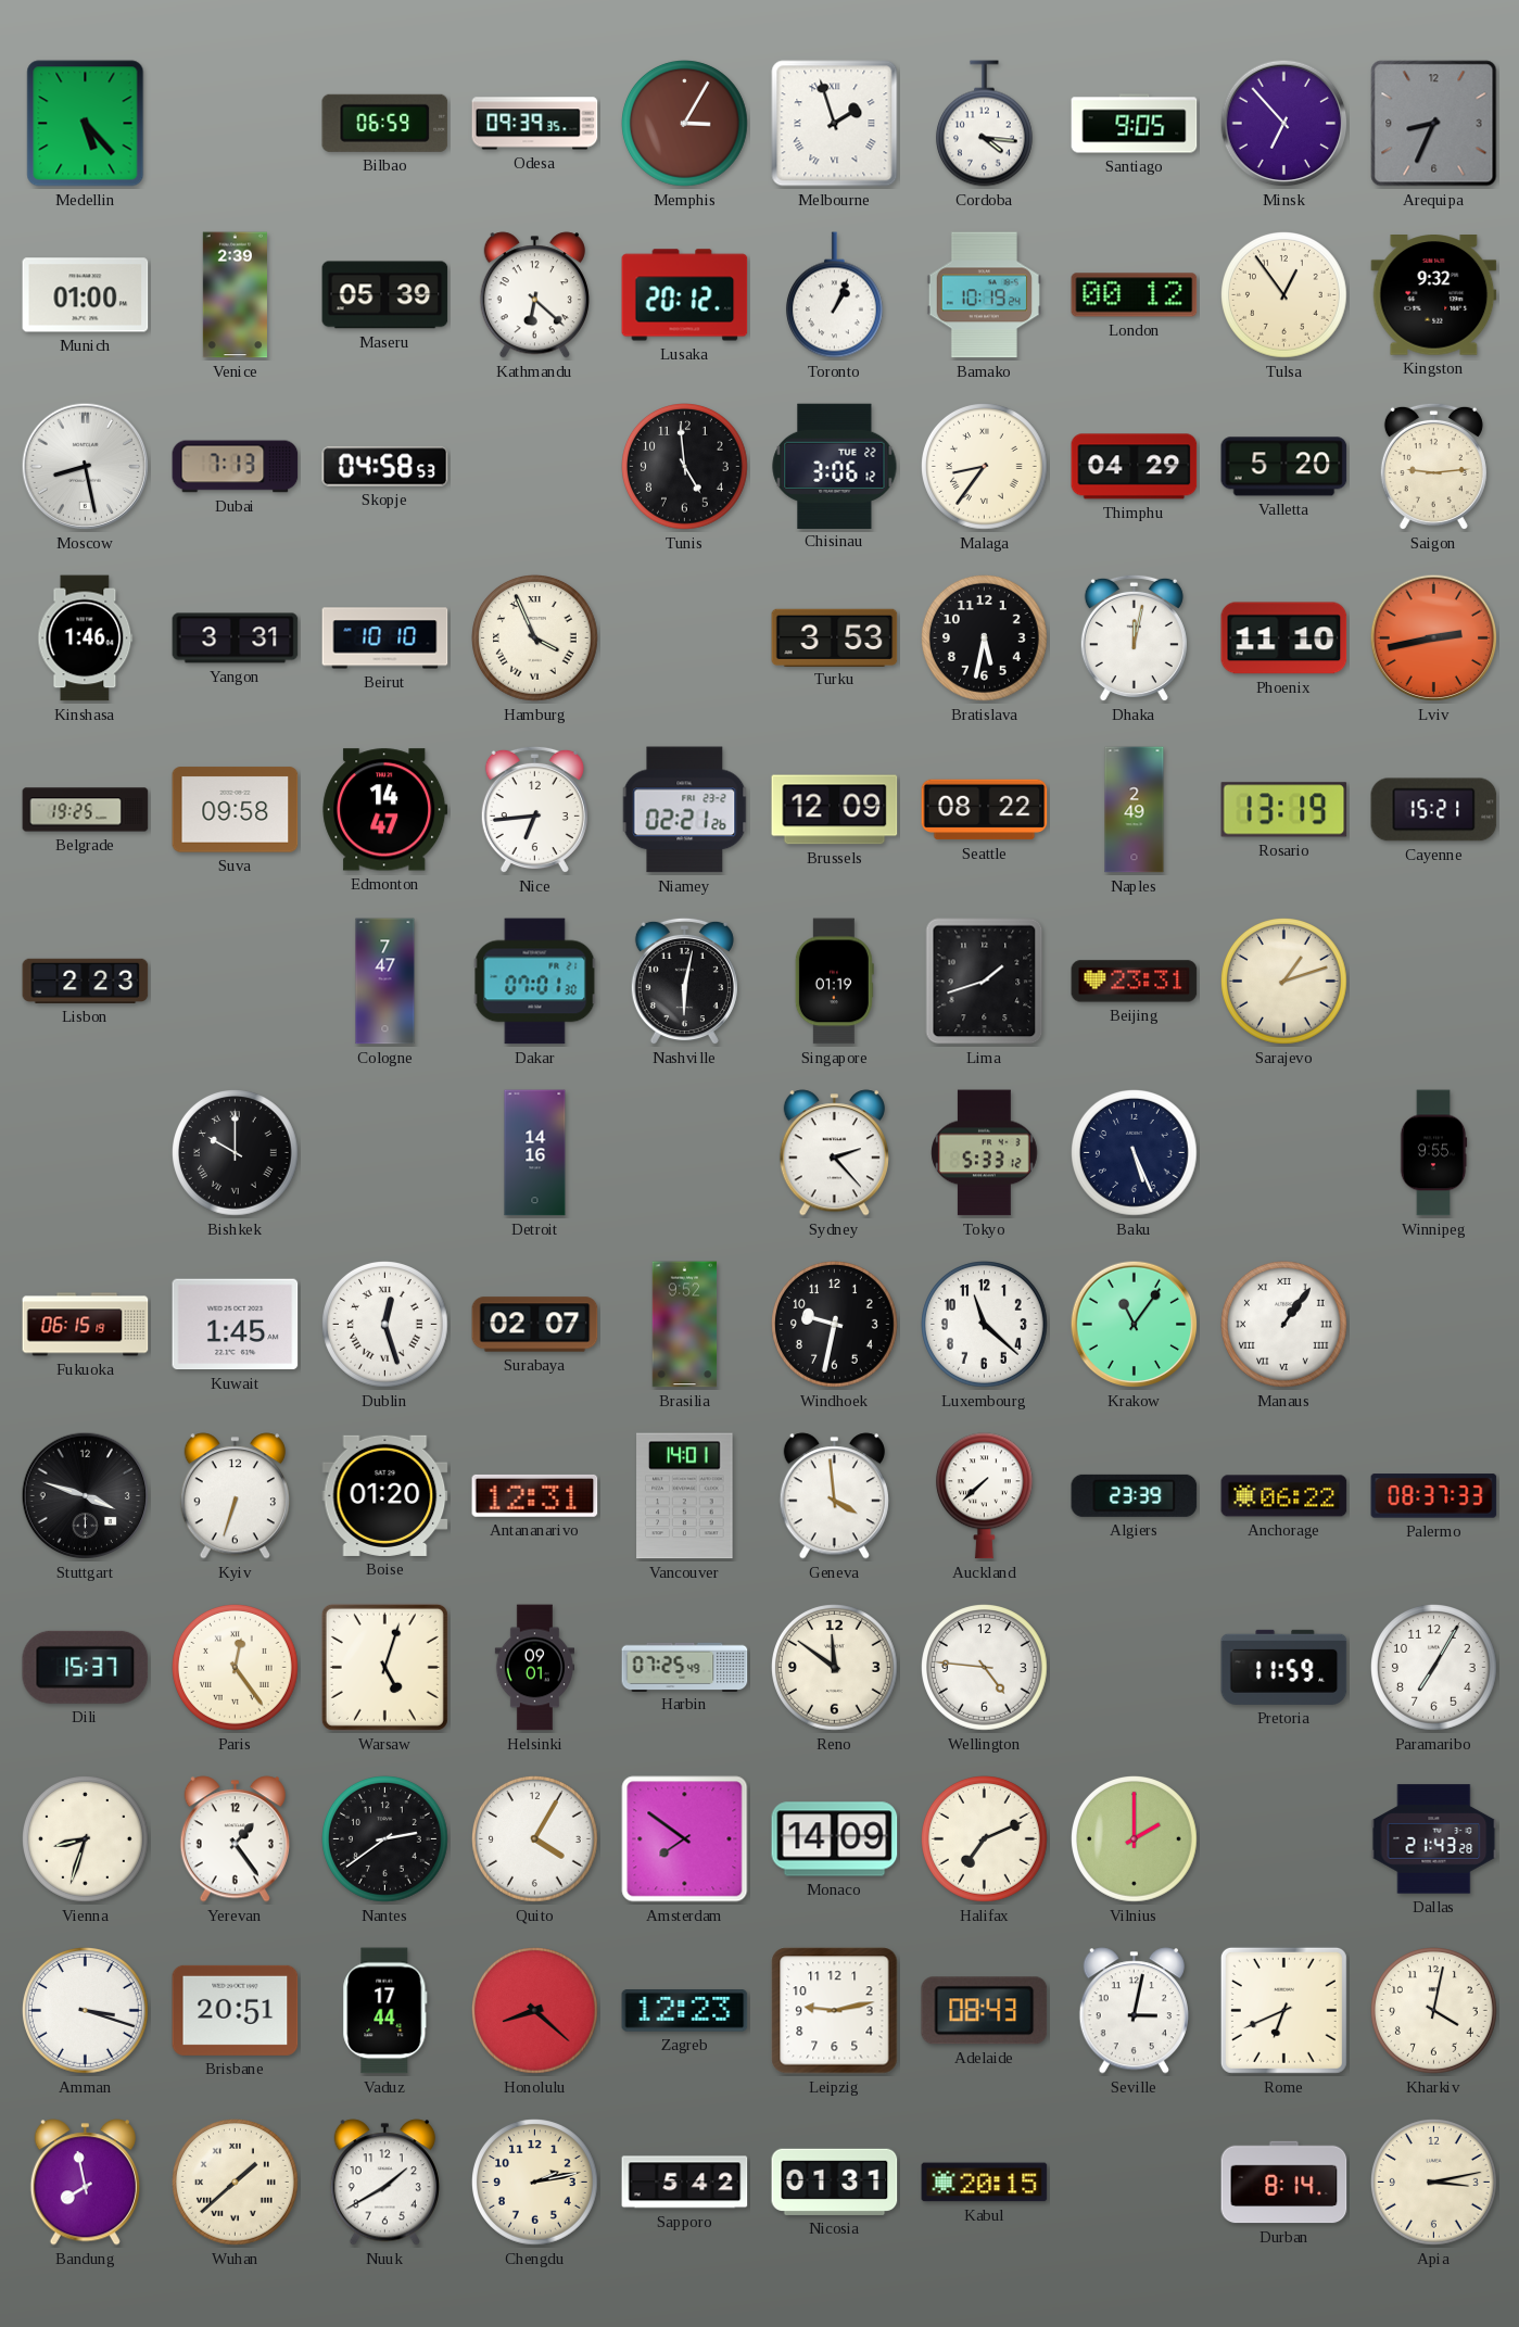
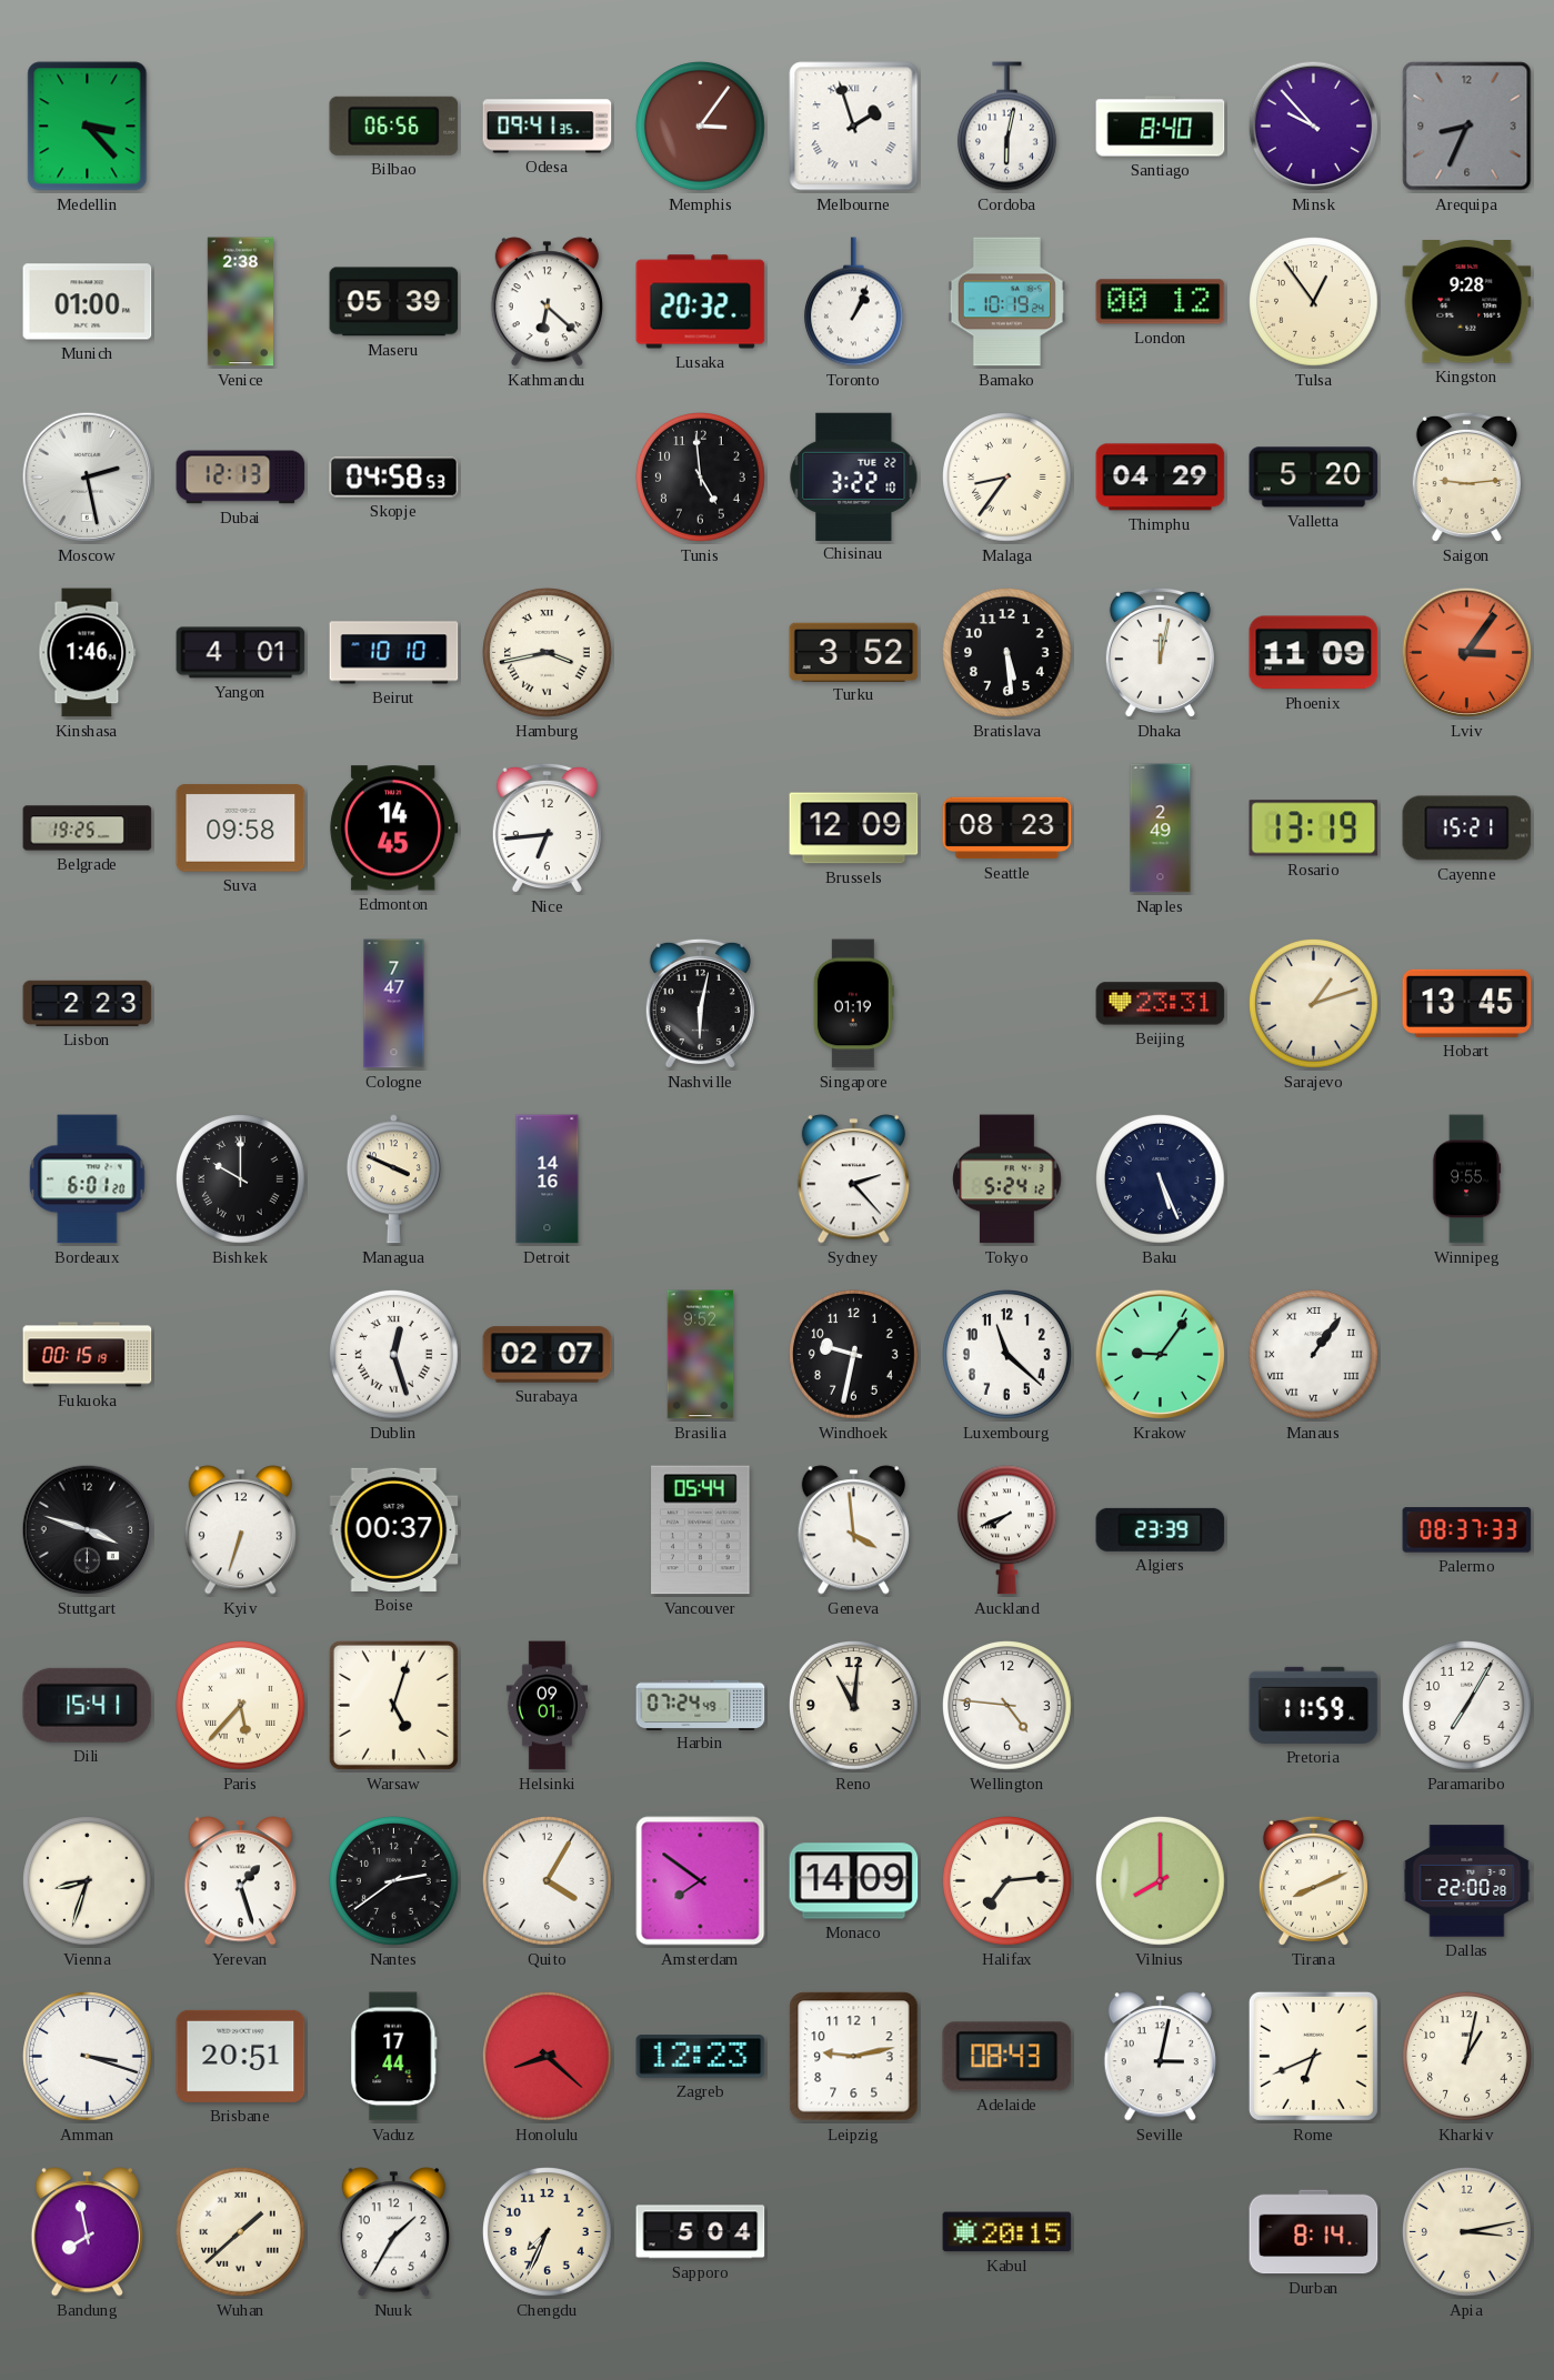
Medellin: 5:23 -> 3:23
Bilbao: 06:59 -> 06:56
Odesa: 09:39 -> 09:41
Memphis: 3:05 -> 3:06
Cordoba: 4:16 -> 6:02
Santiago: 9:05 -> 8:40
Minsk: 6:53 -> 9:53
Venice: 2:39 -> 2:38
Lusaka: 20:12 -> 20:32
Kingston: 9:32 -> 9:28
Moscow: 8:28 -> 2:28
Dubai: 7:13 -> 12:13
Chisinau: 3:06 -> 3:22
Yangon: 3:31 -> 4:01
Hamburg: 3:56 -> 3:43
Turku: 3:53 -> 3:52
Bratislava: 5:32 -> 5:29
Phoenix: 11:10 -> 11:09
Lviv: 2:43 -> 3:06
Edmonton: 14:47 -> 14:45
Niamey: 02:21 -> none
Seattle: 08:22 -> 08:23
Dakar: 07:01 -> none
Lima: 1:42 -> none
Hobart: none -> 13:45
Bordeaux: none -> 6:01
Managua: none -> 3:49
Tokyo: 5:33 -> 5:24
Fukuoka: 06:15 -> 00:15
Kuwait: 1:45 -> none
Krakow: 11:06 -> 9:06
Boise: 01:20 -> 00:37
Antananarivo: 12:31 -> none
Vancouver: 14:01 -> 05:44
Auckland: 7:38 -> 7:41
Anchorage: 06:22 -> none
Dili: 15:37 -> 15:41
Paris: 12:24 -> 5:37
Harbin: 07:25 -> 07:24
Reno: 11:51 -> 11:01
Yerevan: 1:24 -> 1:27
Halifax: 7:11 -> 7:14
Vilnius: 2:00 -> 8:00
Tirana: none -> 8:11
Dallas: 21:43 -> 22:00
Kharkiv: 4:02 -> 1:02
Nuuk: 1:40 -> 1:35
Chengdu: 2:13 -> 7:34
Sapporo: 5:42 -> 5:04
Nicosia: 01:31 -> none
